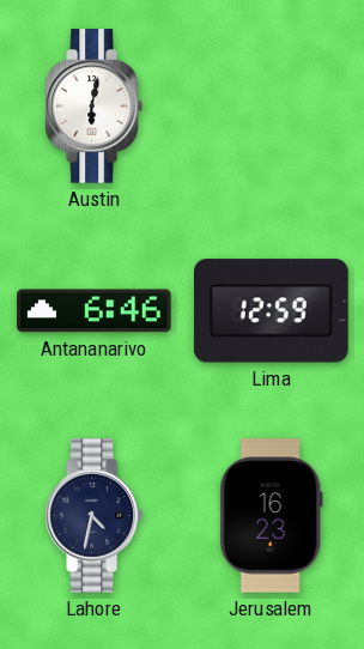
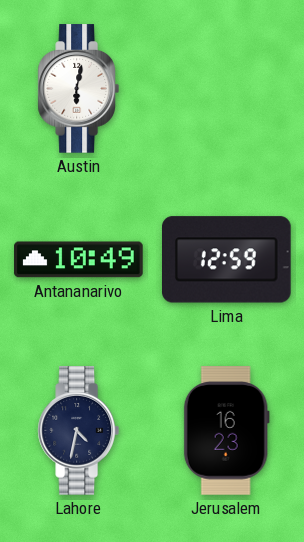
Antananarivo: 6:46 -> 10:49
